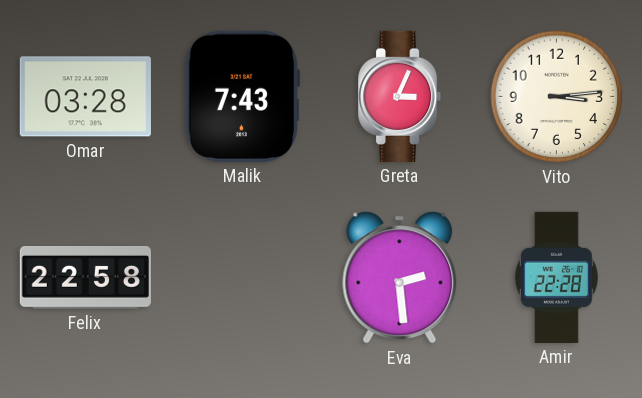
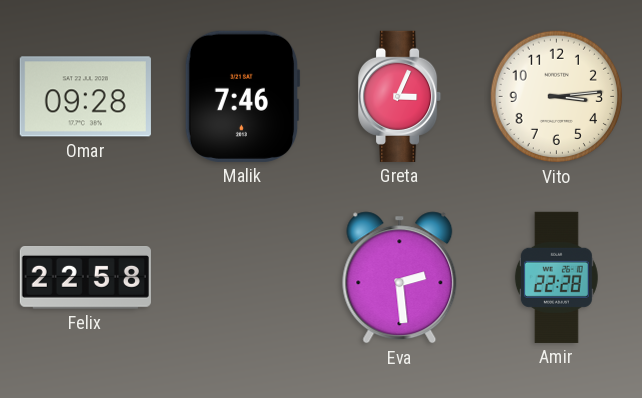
Omar: 03:28 -> 09:28
Malik: 7:43 -> 7:46
